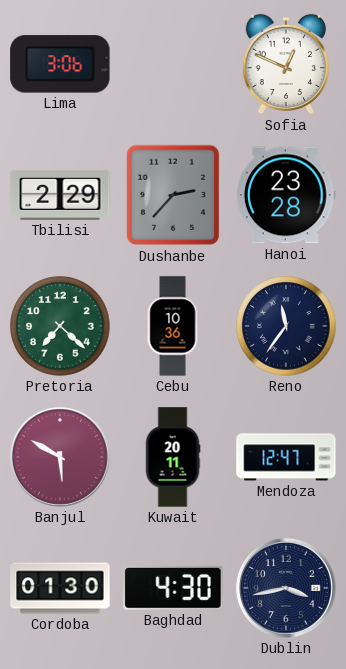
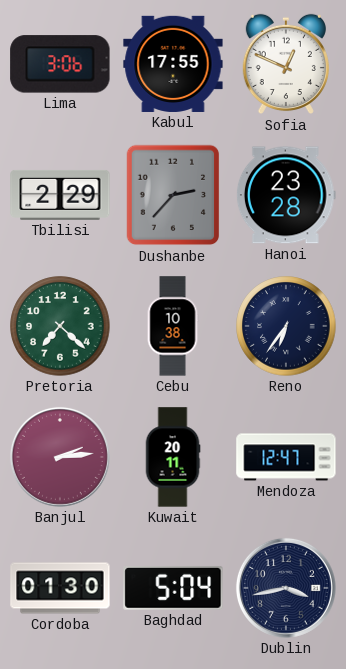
Kabul: none -> 17:55
Cebu: 10:36 -> 10:38
Reno: 11:36 -> 6:36
Banjul: 5:50 -> 2:14
Baghdad: 4:30 -> 5:04
